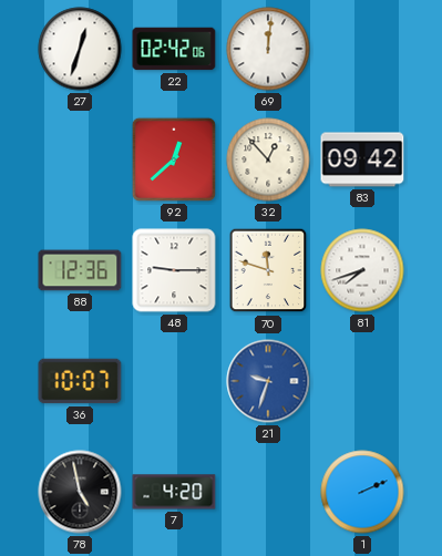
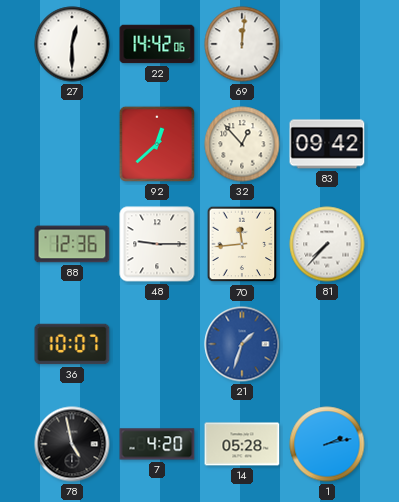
27: 12:33 -> 12:30
22: 02:42 -> 14:42
70: 11:48 -> 11:44
81: 7:42 -> 7:37
21: 9:33 -> 1:33
14: none -> 05:28
1: 2:11 -> 2:13
